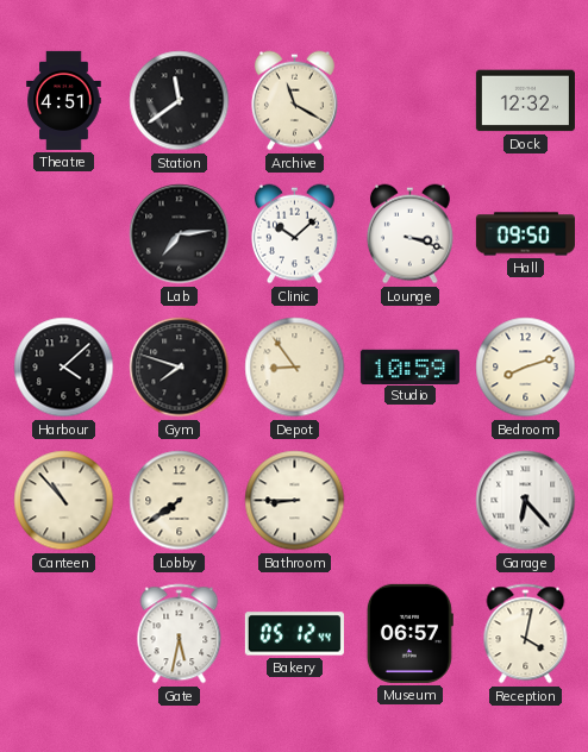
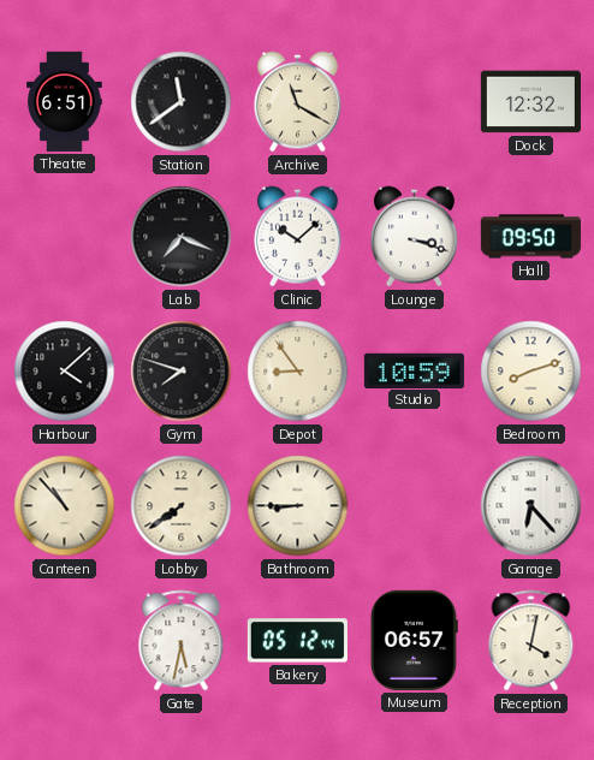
Theatre: 4:51 -> 6:51
Lab: 7:14 -> 7:19
